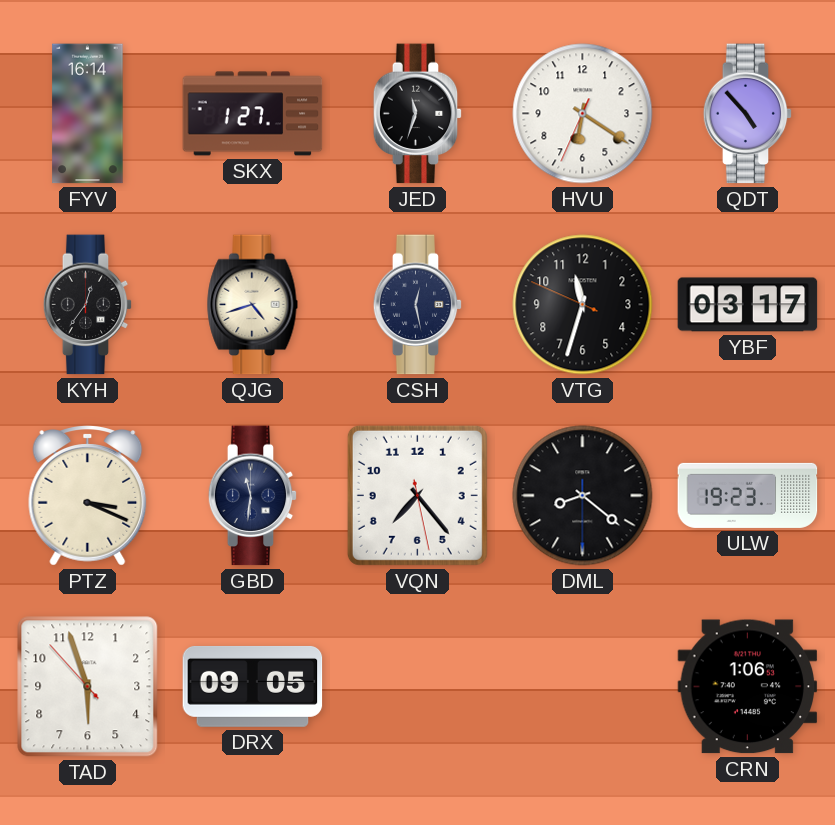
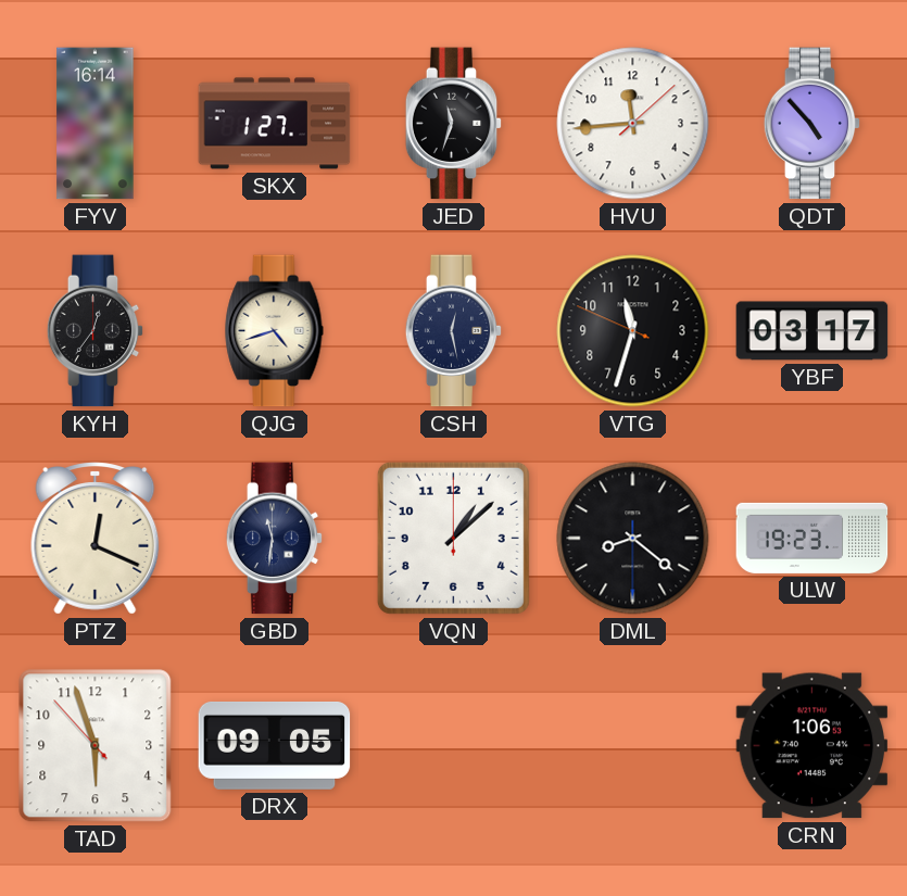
HVU: 6:20 -> 11:44
PTZ: 3:19 -> 12:19
VQN: 7:23 -> 1:08
